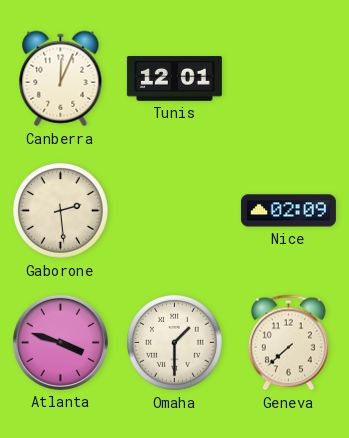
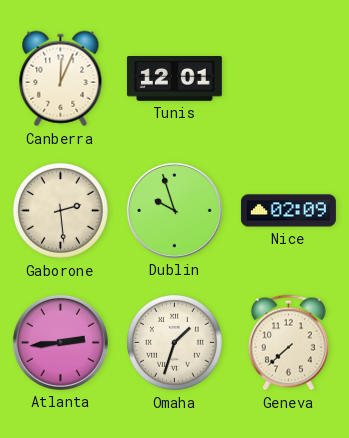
Dublin: none -> 9:57
Atlanta: 3:48 -> 2:44
Omaha: 1:30 -> 1:33
